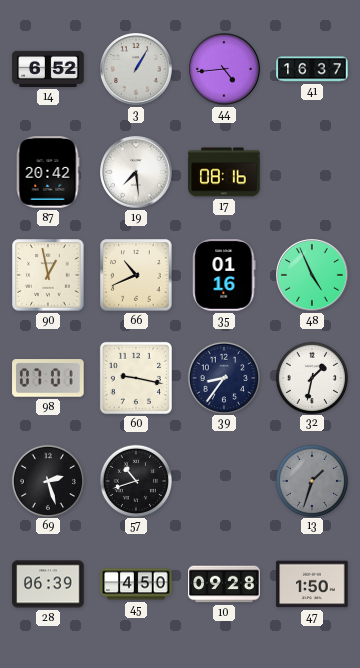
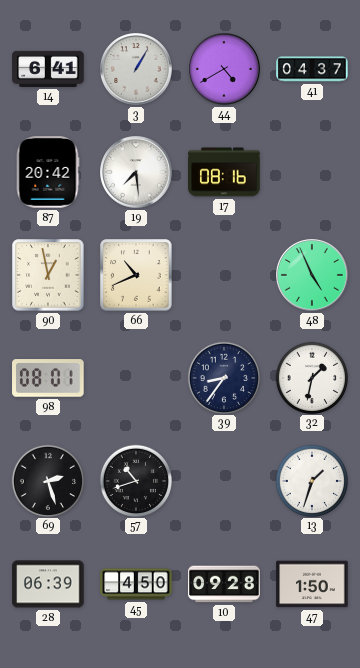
14: 6:52 -> 6:41
44: 4:44 -> 4:40
41: 16:37 -> 04:37
35: 01:16 -> none
98: 07:01 -> 08:01
60: 9:17 -> none
13 dial: grey -> white
